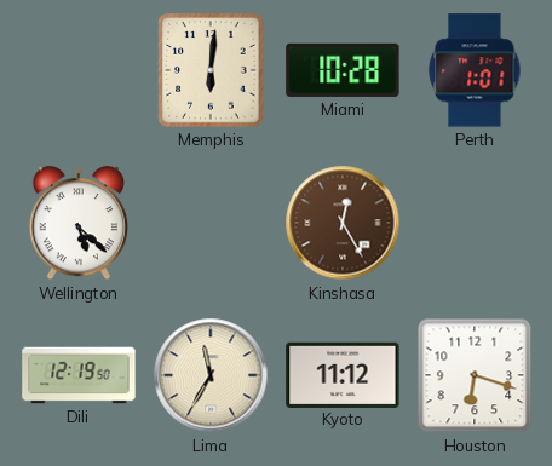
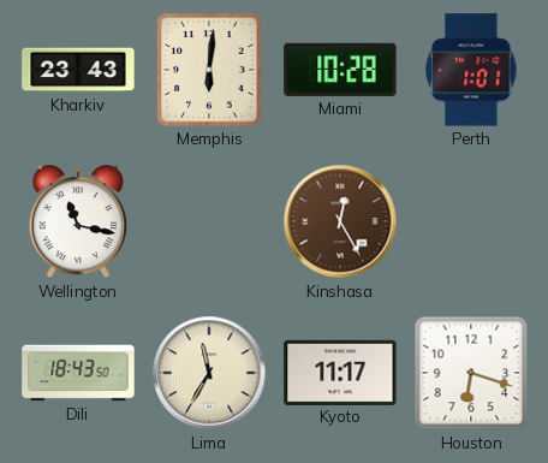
Kharkiv: none -> 23:43
Wellington: 5:22 -> 11:17
Dili: 12:19 -> 18:43
Kyoto: 11:12 -> 11:17
